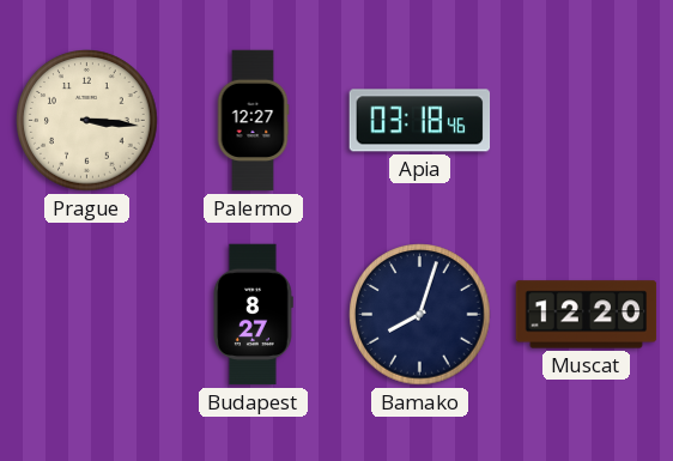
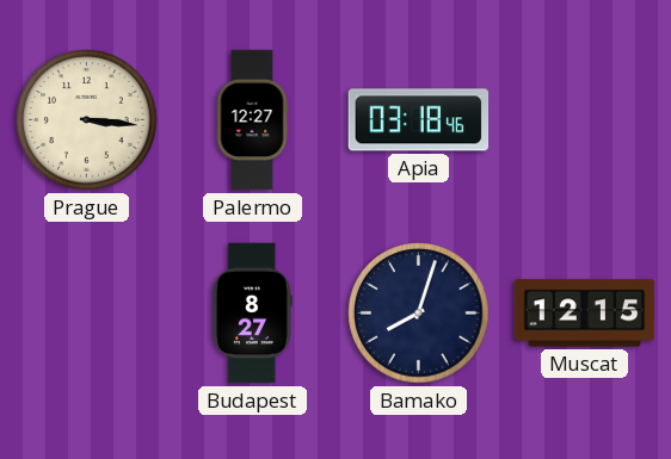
Muscat: 12:20 -> 12:15
